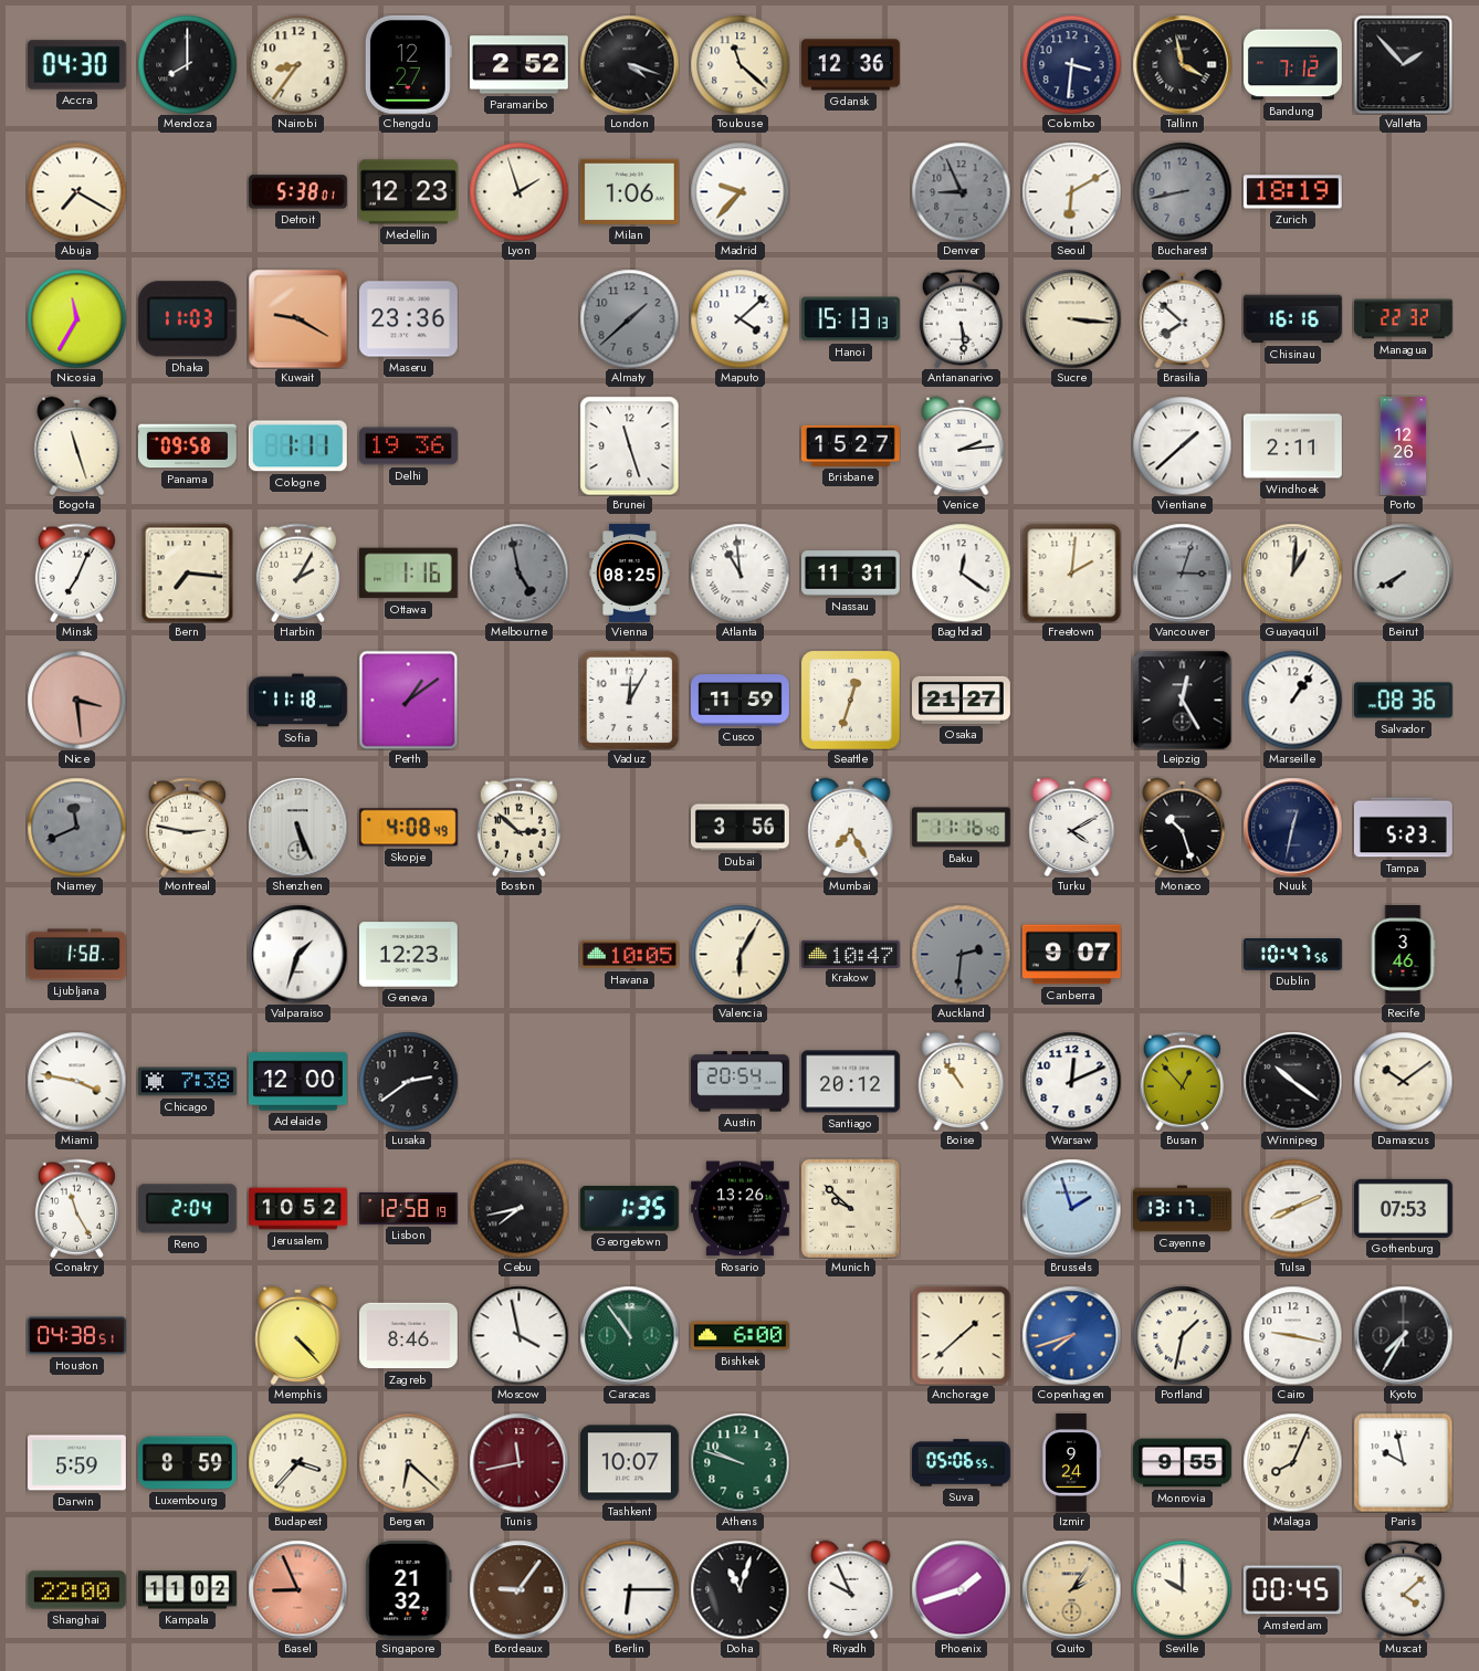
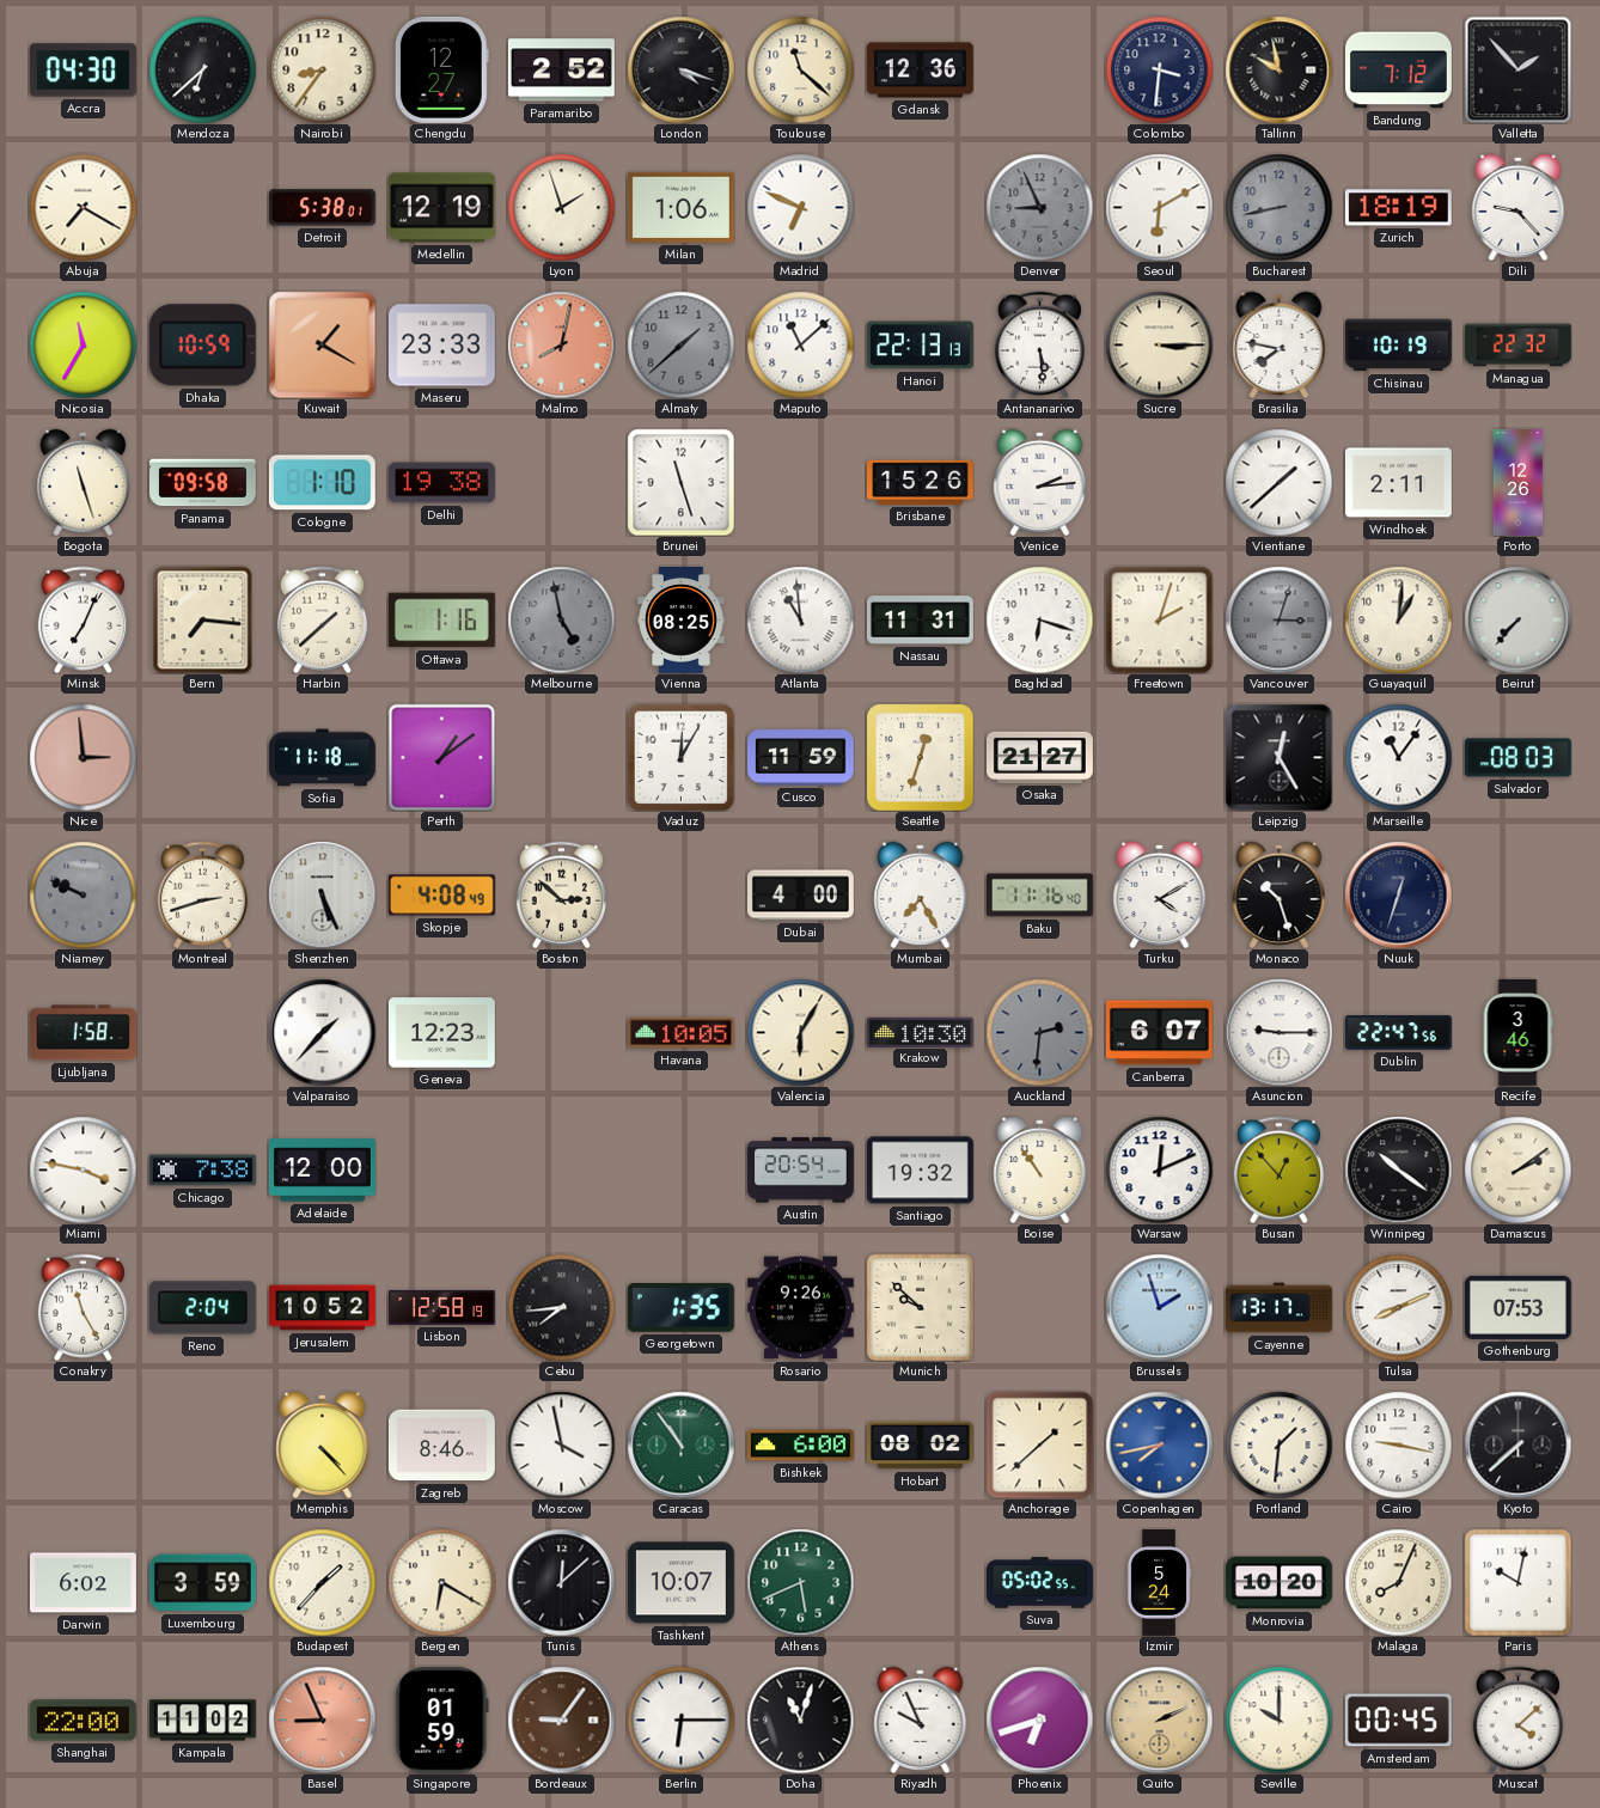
Mendoza: 8:00 -> 6:38
Tallinn: 3:58 -> 9:58
Medellin: 12:23 -> 12:19
Madrid: 9:37 -> 6:49
Dili: none -> 9:23
Dhaka: 11:03 -> 10:59
Kuwait: 9:20 -> 1:20
Maseru: 23:36 -> 23:33
Malmo: none -> 8:02
Maputo: 4:08 -> 11:08
Hanoi: 15:13 -> 22:13
Sucre: 3:16 -> 3:15
Brasilia: 7:52 -> 7:47
Chisinau: 16:16 -> 10:19
Cologne: 1:11 -> 1:10
Delhi: 19:36 -> 19:38
Brisbane: 15:27 -> 15:26
Harbin: 2:05 -> 1:38
Baghdad: 12:21 -> 6:18
Freetown: 2:01 -> 2:03
Beirut: 7:40 -> 7:37
Nice: 3:29 -> 2:59
Marseille: 1:06 -> 11:06
Salvador: 08:36 -> 08:03
Niamey: 11:41 -> 9:49
Montreal: 2:47 -> 2:42
Dubai: 3:56 -> 4:00
Nuuk: 12:32 -> 12:33
Tampa: 5:23 -> none
Valparaiso: 1:33 -> 1:37
Krakow: 10:47 -> 10:30
Canberra: 9:07 -> 6:07
Asuncion: none -> 9:15
Dublin: 10:47 -> 22:47
Lusaka: 2:39 -> none
Santiago: 20:12 -> 19:32
Damascus: 10:09 -> 2:09
Cebu: 7:43 -> 7:44
Rosario: 13:26 -> 9:26
Houston: 04:38 -> none
Hobart: none -> 08:02
Copenhagen: 7:42 -> 7:43
Portland: 1:32 -> 1:31
Kyoto: 7:35 -> 7:38
Darwin: 5:59 -> 6:02
Luxembourg: 8:59 -> 3:59
Budapest: 3:37 -> 1:37
Bergen: 6:22 -> 6:20
Tunis: 11:43 -> 12:08
Tunis dial: burgundy -> black
Athens: 9:48 -> 5:41
Suva: 05:06 -> 05:02
Izmir: 9:24 -> 5:24
Monrovia: 9:55 -> 10:20
Paris: 9:58 -> 10:02
Singapore: 21:32 -> 01:59
Phoenix: 1:42 -> 6:42
Quito: 2:06 -> 2:11
